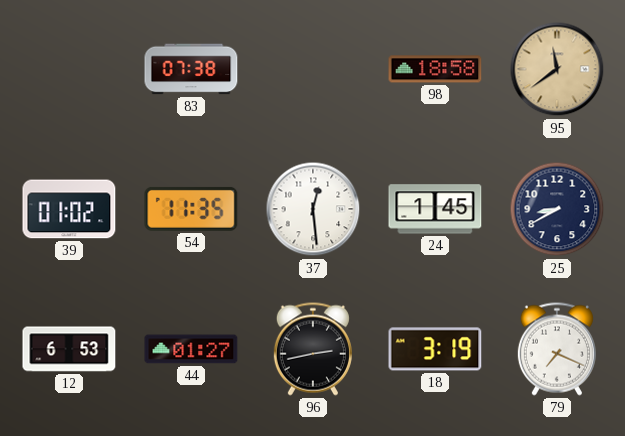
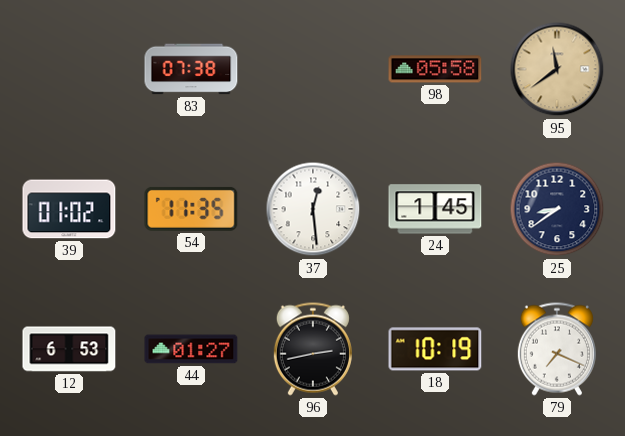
98: 18:58 -> 05:58
25: 8:40 -> 8:39
18: 3:19 -> 10:19
